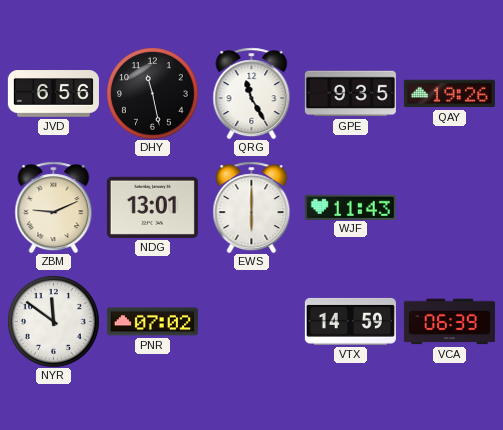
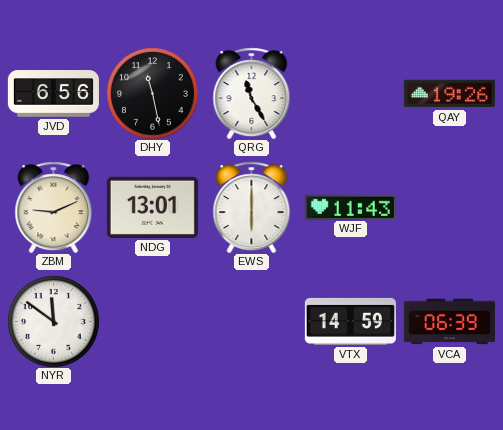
GPE: 9:35 -> none
PNR: 07:02 -> none
